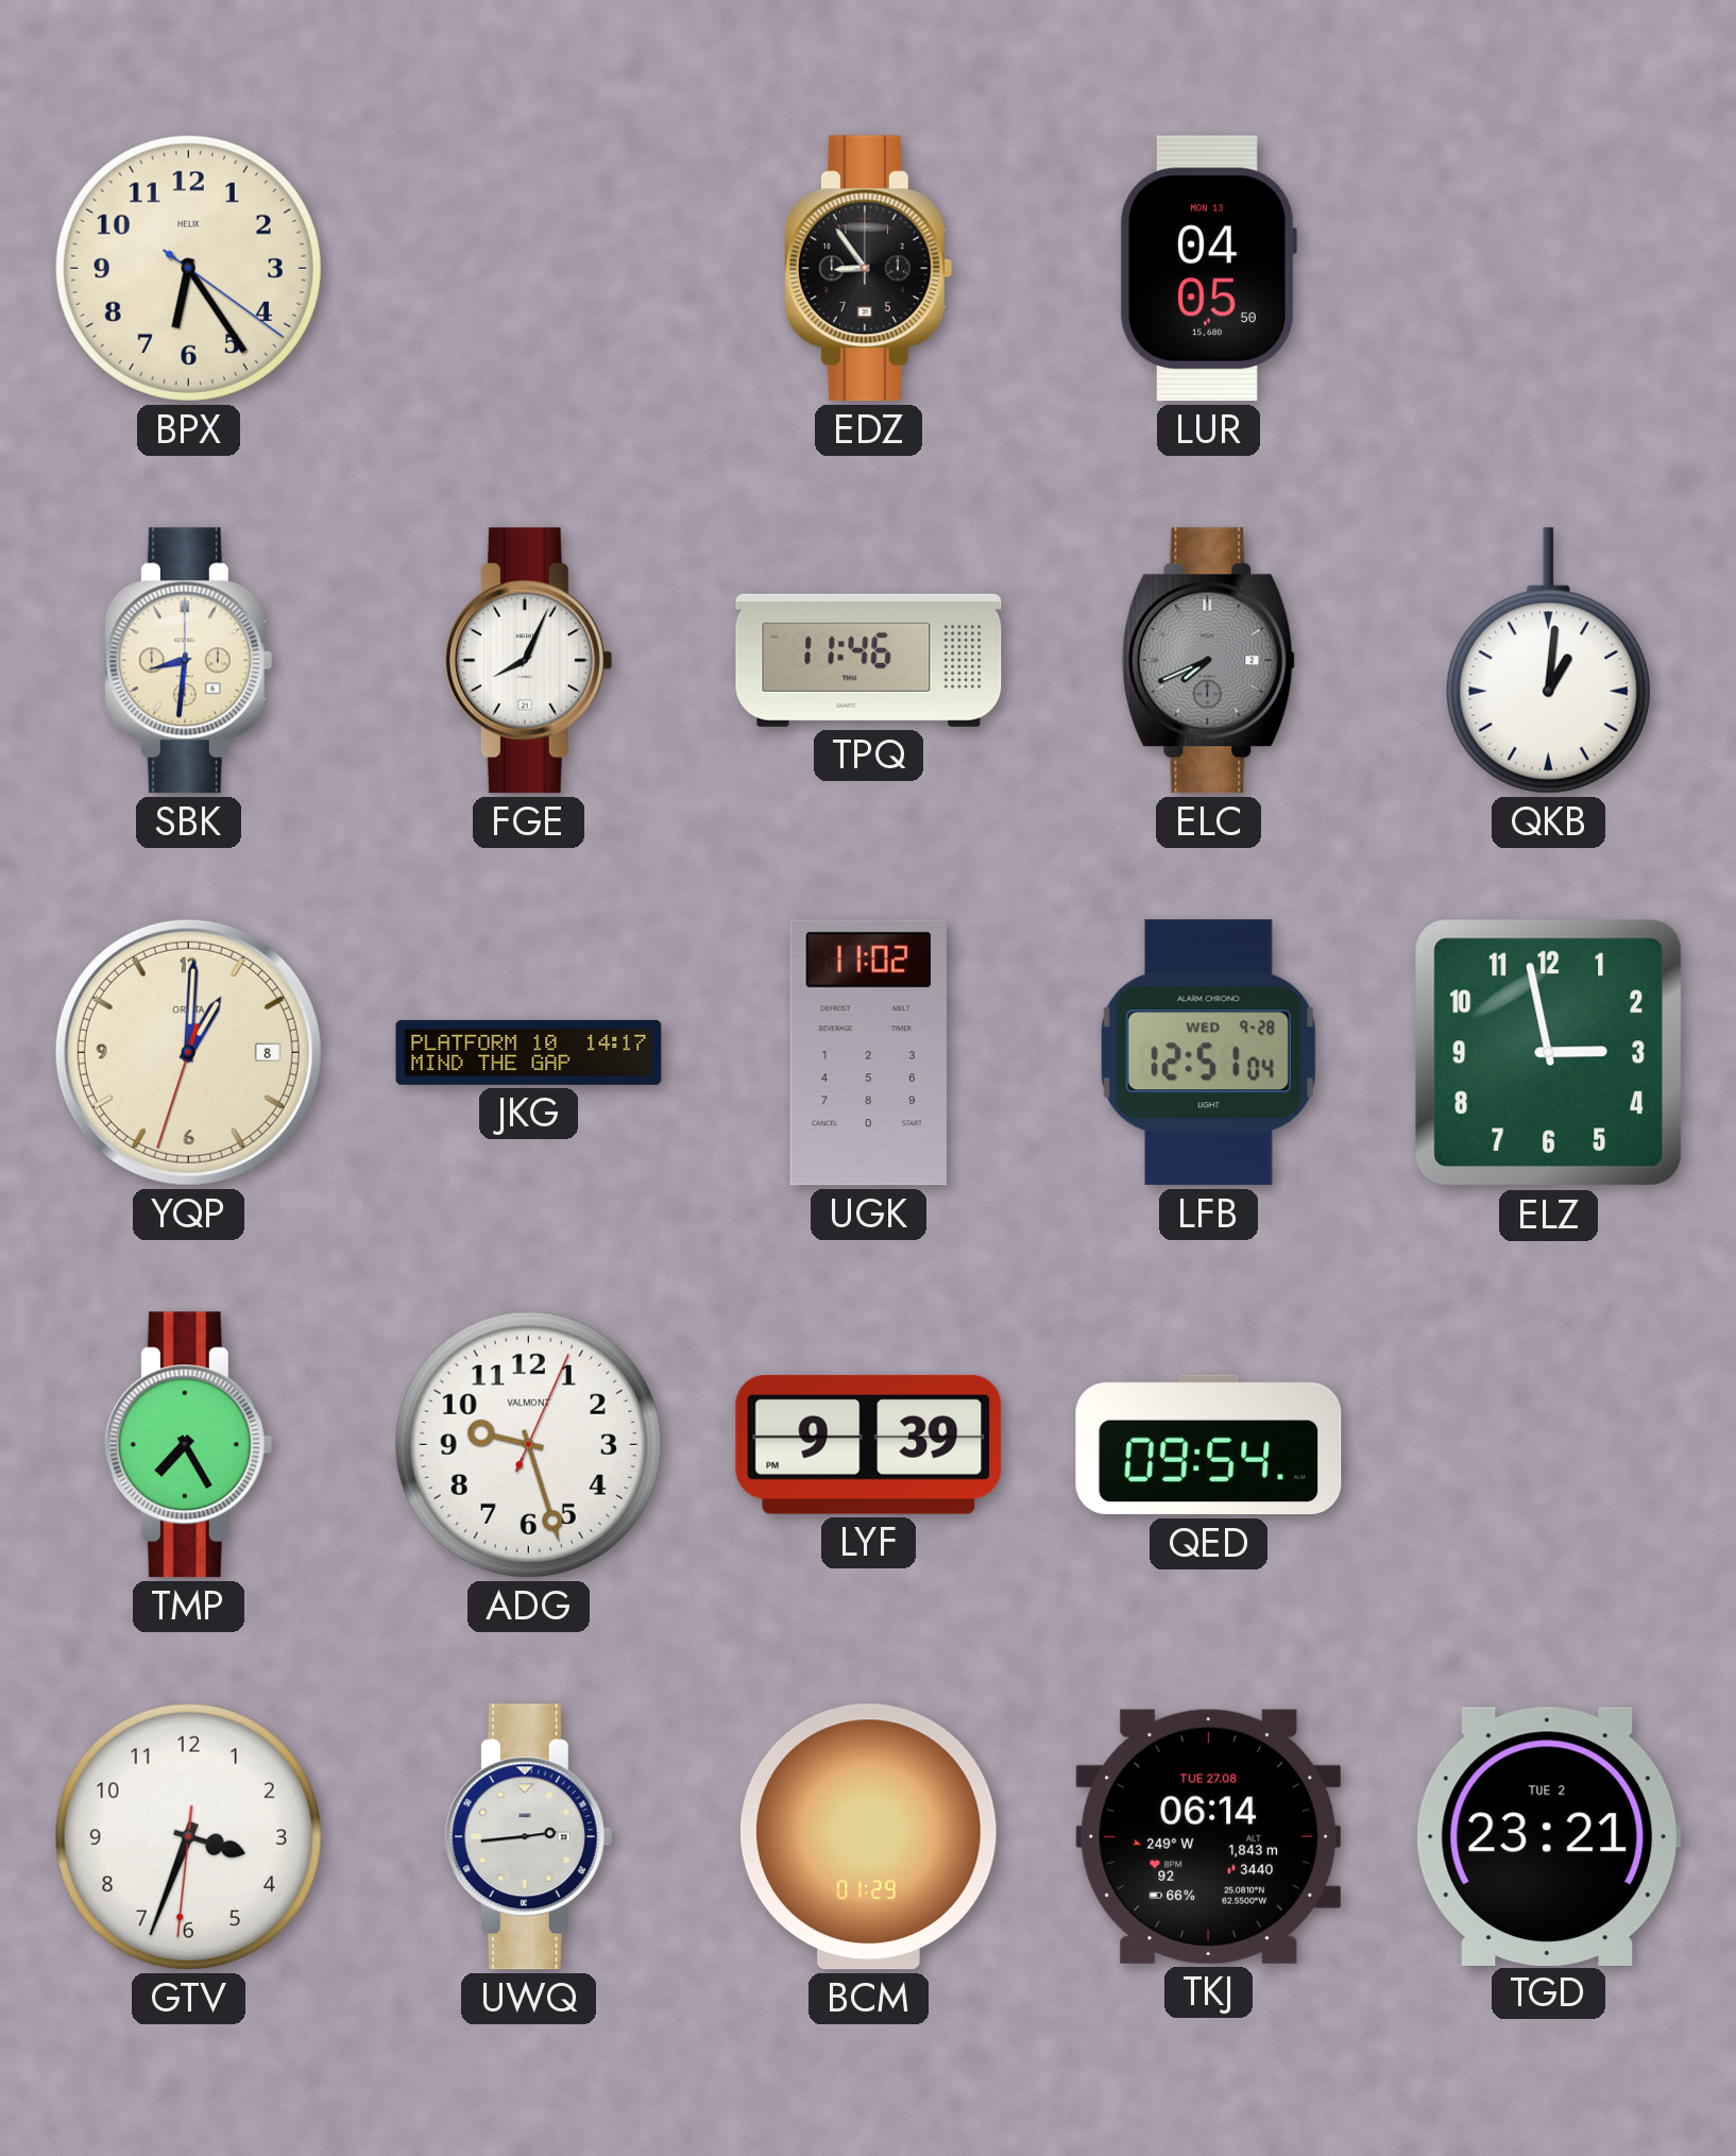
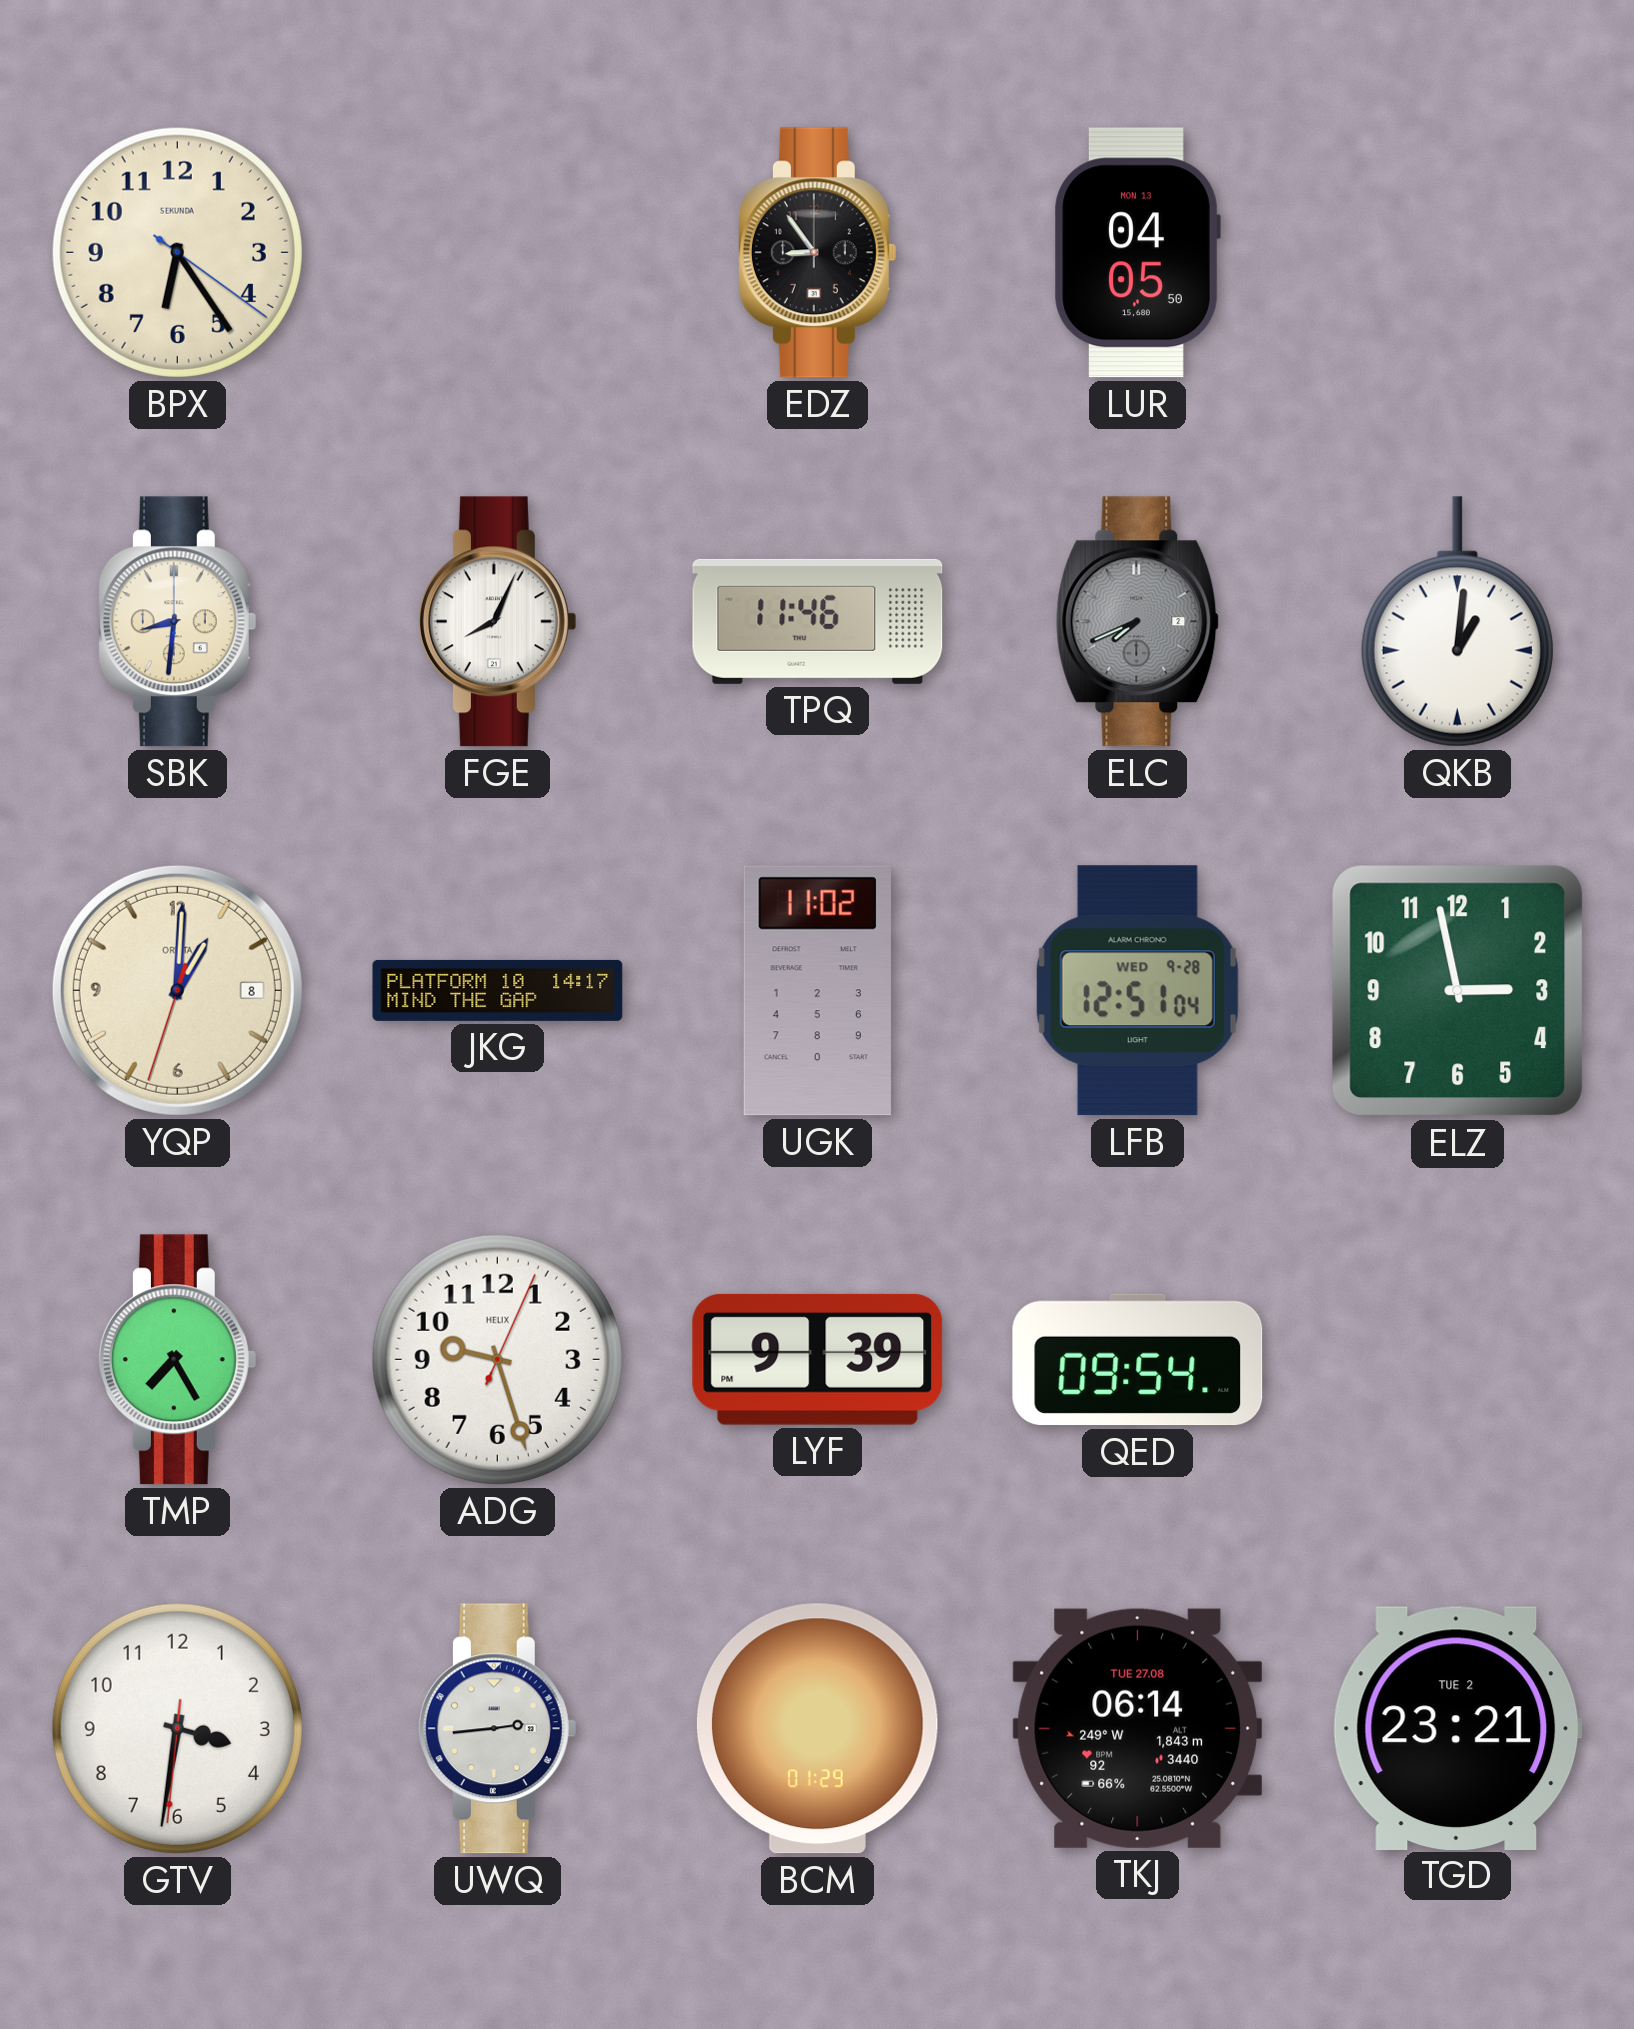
BPX brand: HELIX -> SEKUNDA
ADG brand: VALMONT -> HELIX
GTV: 3:33 -> 3:31
